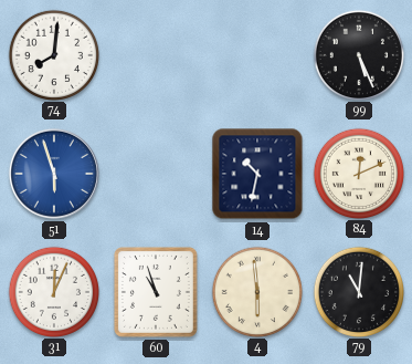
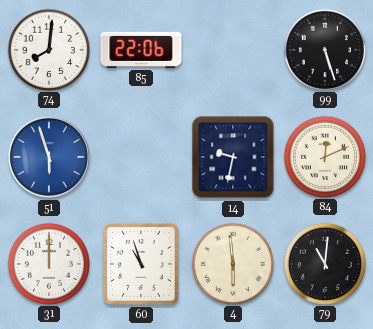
85: none -> 22:06
99: 5:26 -> 5:27
14: 10:32 -> 9:32
31: 12:04 -> 12:00
